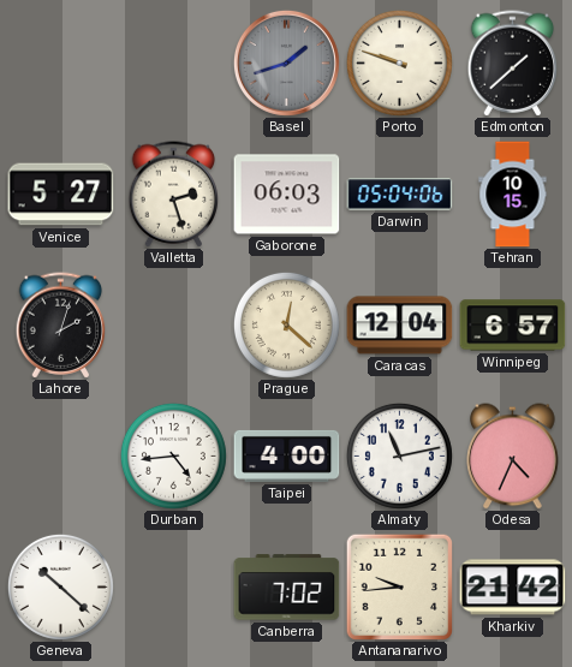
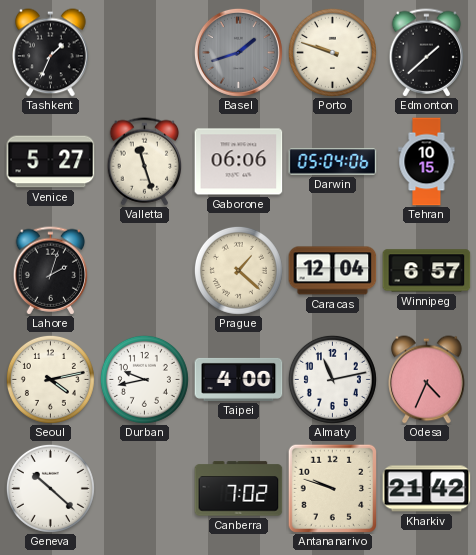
Tashkent: none -> 1:34
Valletta: 2:27 -> 11:27
Gaborone: 06:03 -> 06:06
Prague: 12:22 -> 1:22
Seoul: none -> 4:13
Durban: 4:44 -> 9:43
Antananarivo: 9:44 -> 9:48
